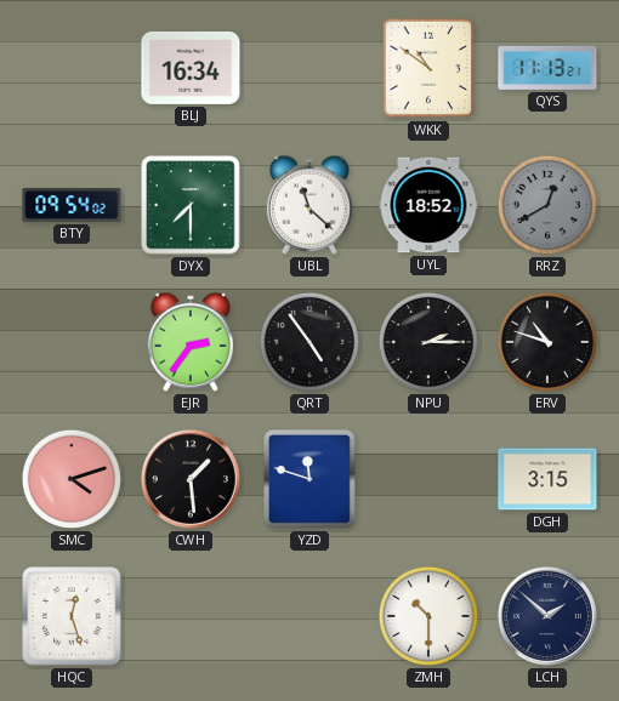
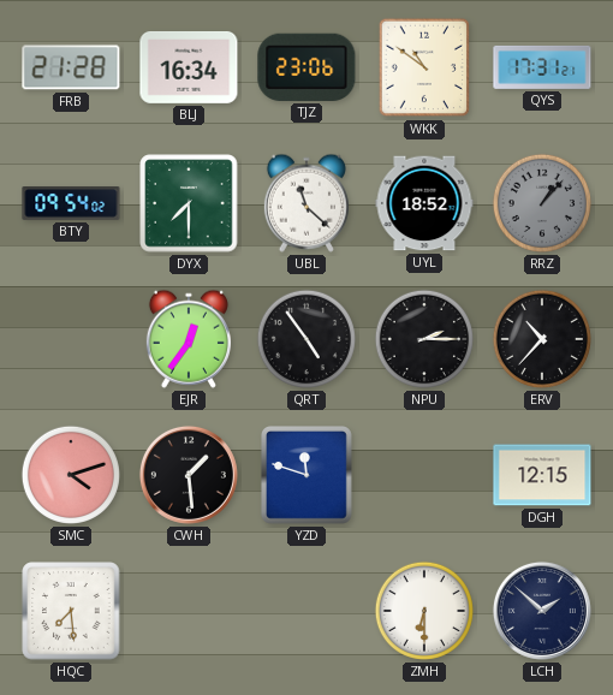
FRB: none -> 21:28
TJZ: none -> 23:06
QYS: 11:13 -> 17:31
RRZ: 12:40 -> 1:07
EJR: 2:36 -> 12:36
ERV: 10:48 -> 10:37
DGH: 3:15 -> 12:15
HQC: 12:27 -> 7:29
ZMH: 10:30 -> 6:30
